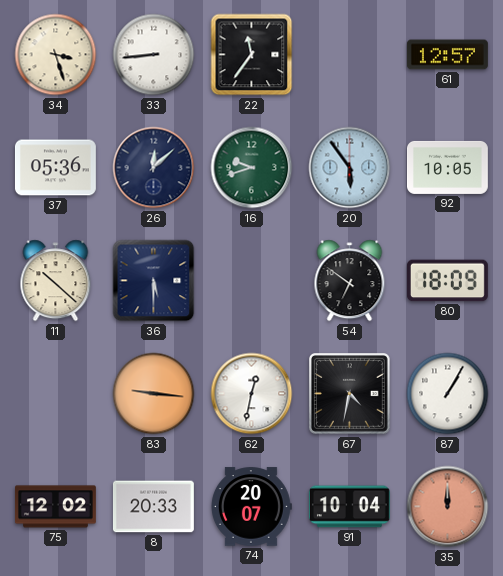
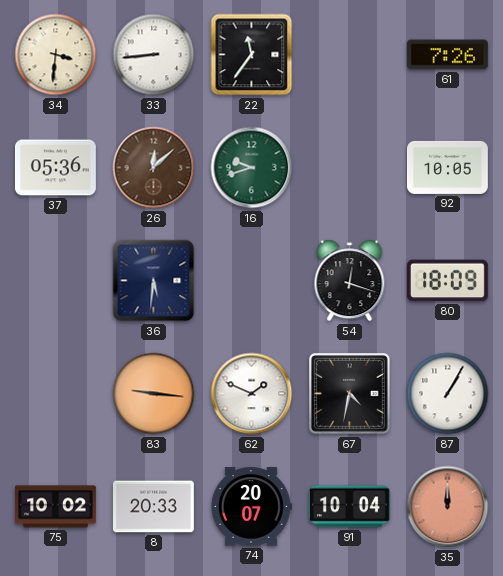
34: 3:27 -> 3:31
61: 12:57 -> 7:26
26 dial: navy -> brown
20: 5:54 -> none
11: 10:22 -> none
36: 5:30 -> 5:31
54: 6:51 -> 12:18
62: 12:32 -> 1:49
75: 12:02 -> 10:02
